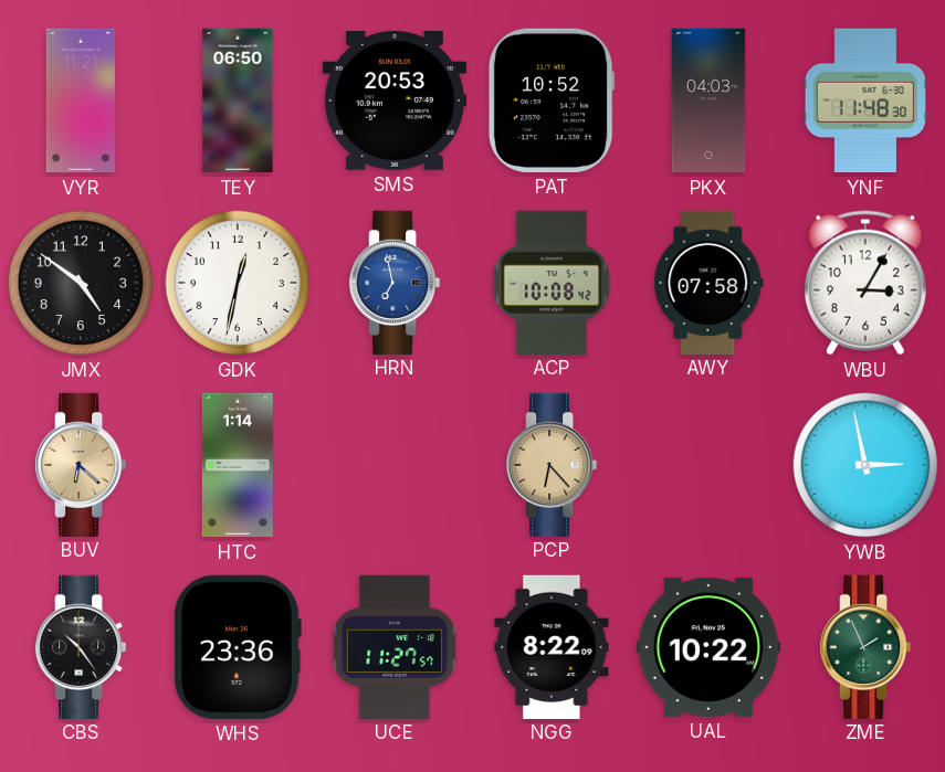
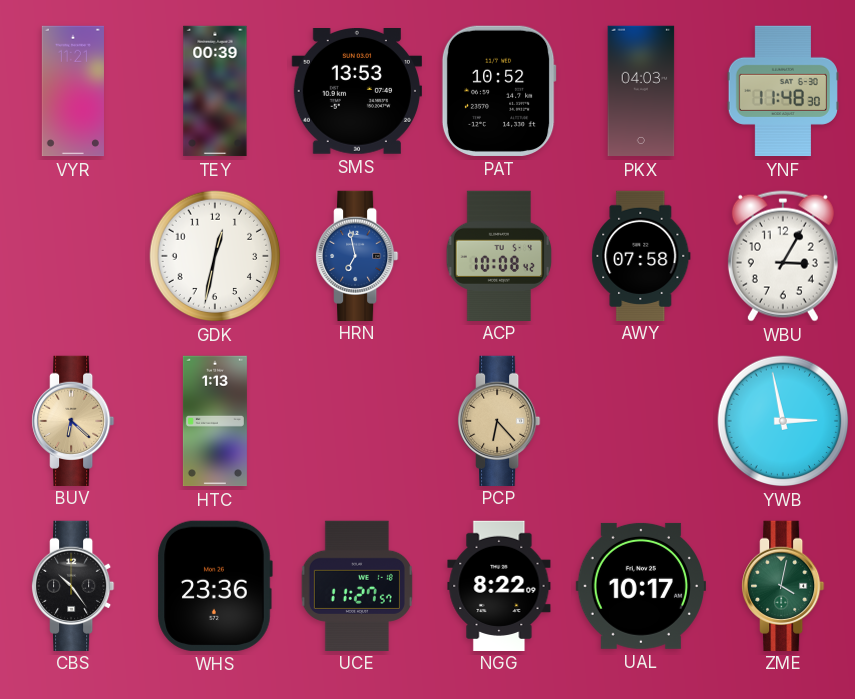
TEY: 06:50 -> 00:39
SMS: 20:53 -> 13:53
JMX: 4:51 -> none
HTC: 1:14 -> 1:13
UAL: 10:22 -> 10:17
ZME: 1:56 -> 4:02
